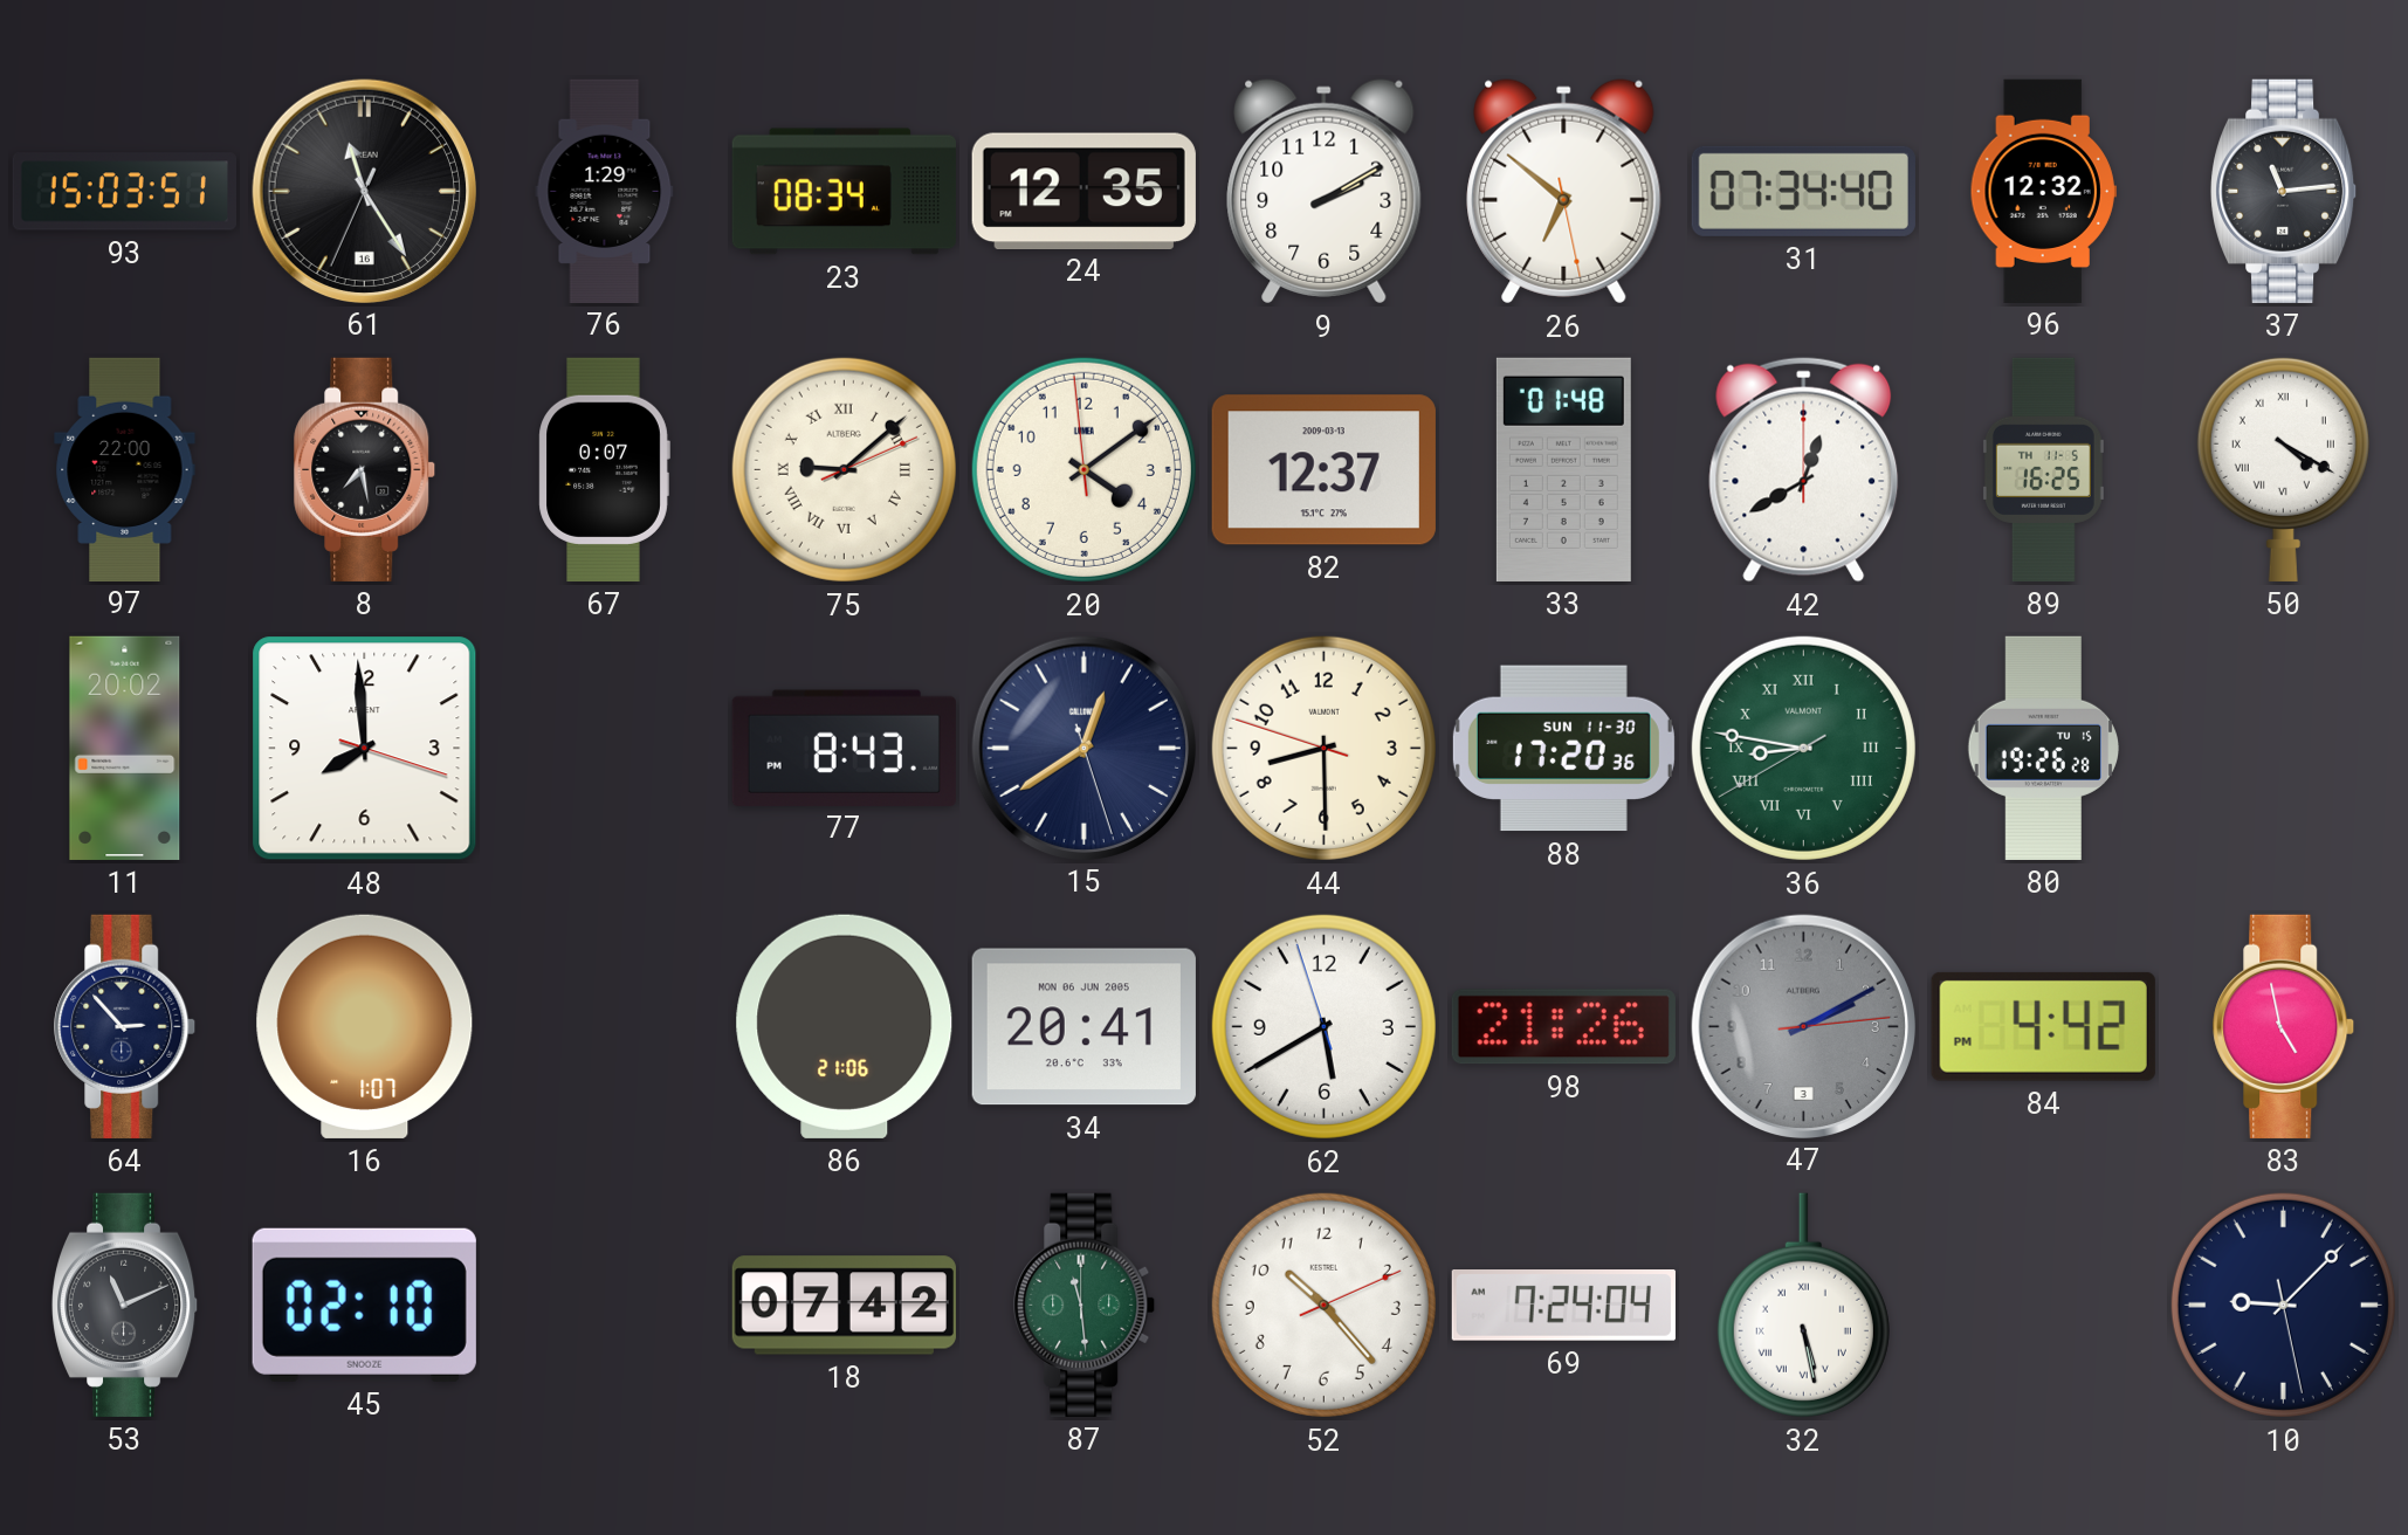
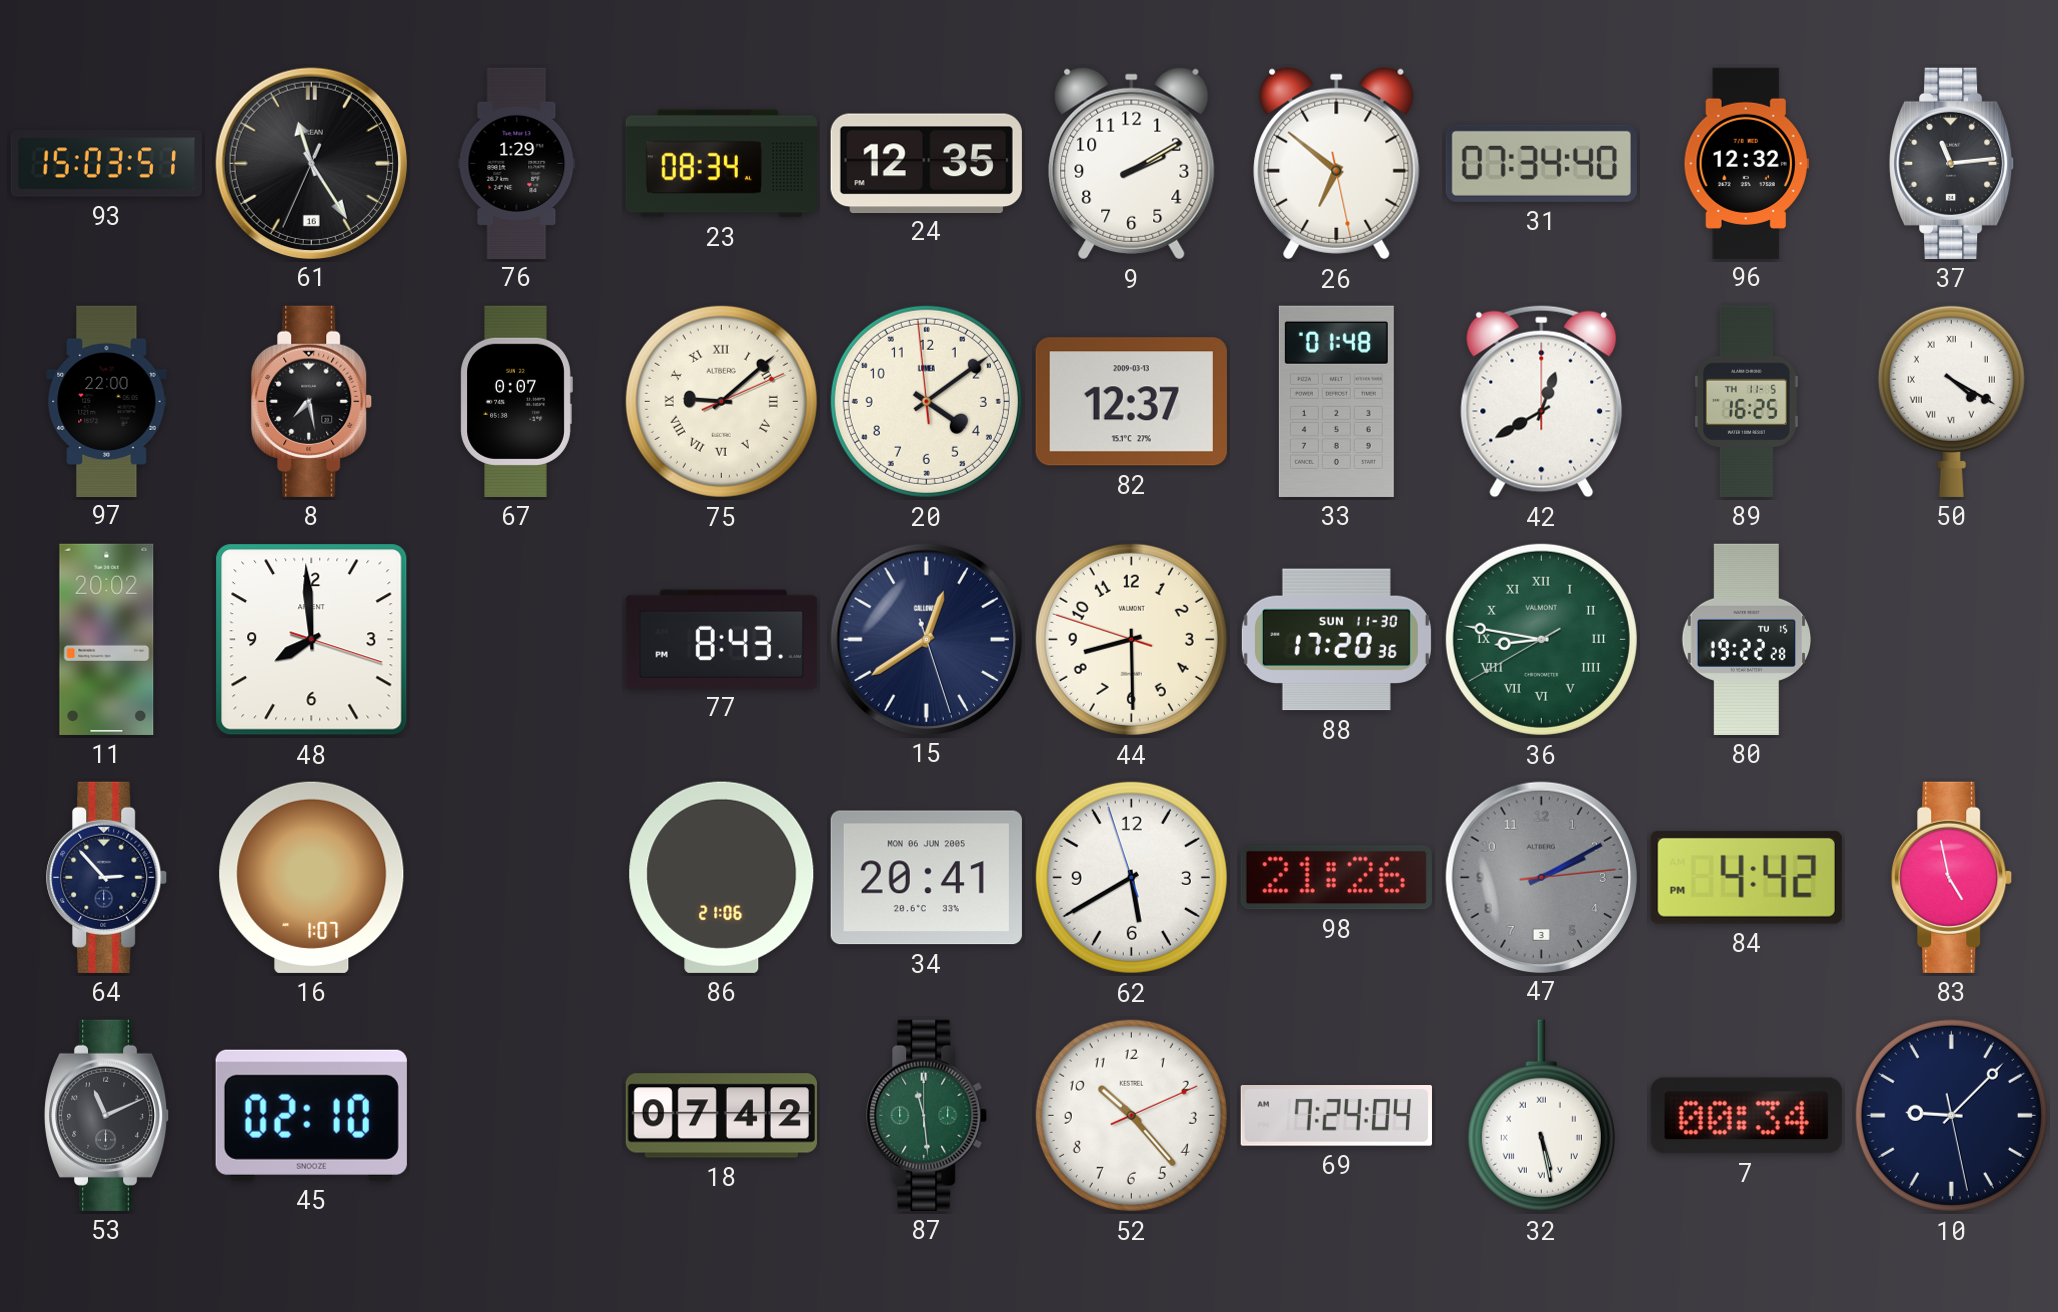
80: 19:26 -> 19:22
7: none -> 00:34
